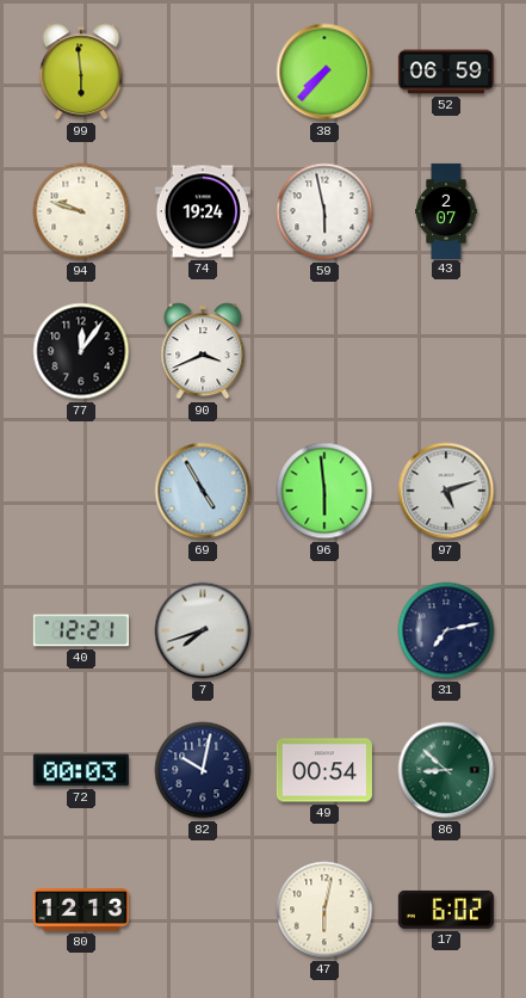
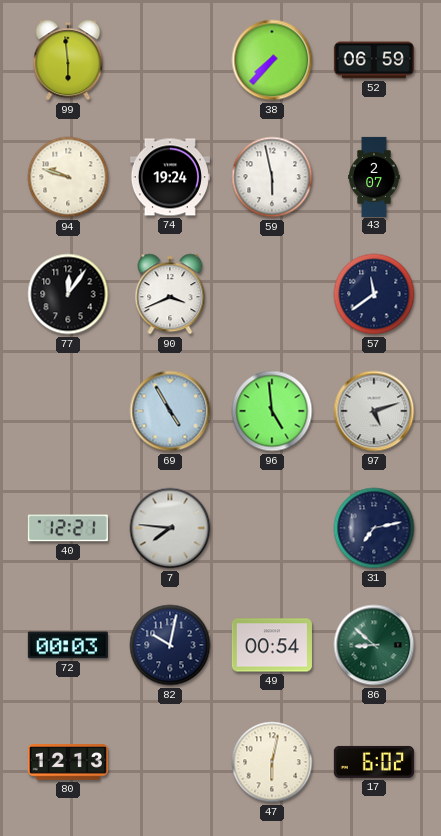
57: none -> 11:39
96: 5:59 -> 4:59
7: 7:42 -> 7:46
